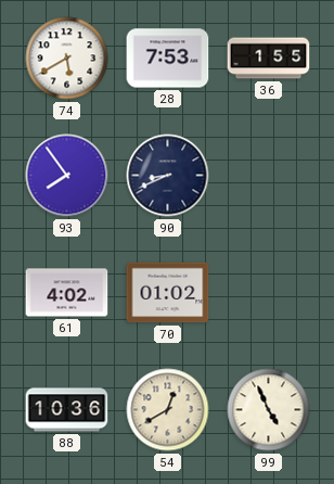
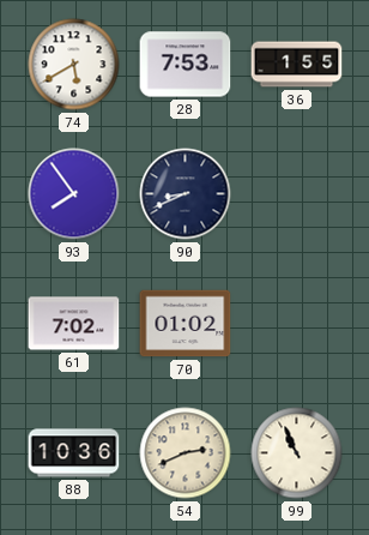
61: 4:02 -> 7:02
54: 12:40 -> 2:41
99: 4:56 -> 10:56
